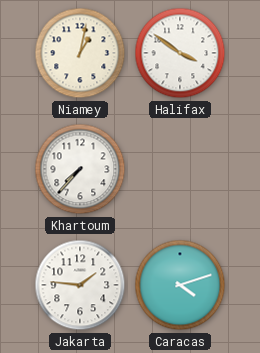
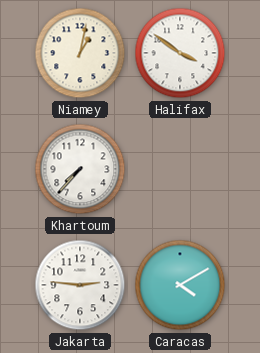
Jakarta: 1:46 -> 2:46
Caracas: 4:12 -> 4:10
